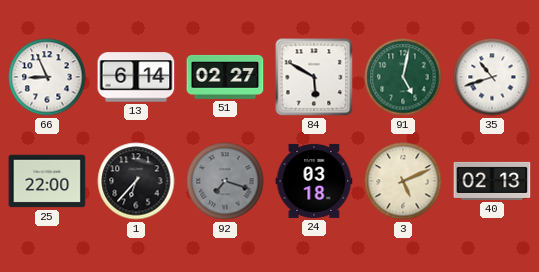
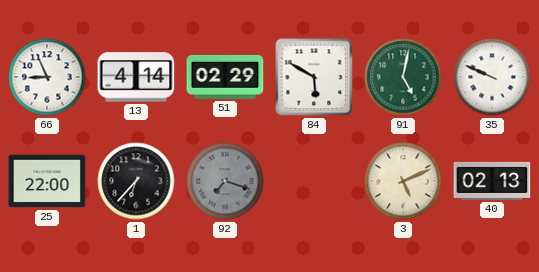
13: 6:14 -> 4:14
51: 02:27 -> 02:29
35: 10:42 -> 9:49
24: 03:18 -> none
